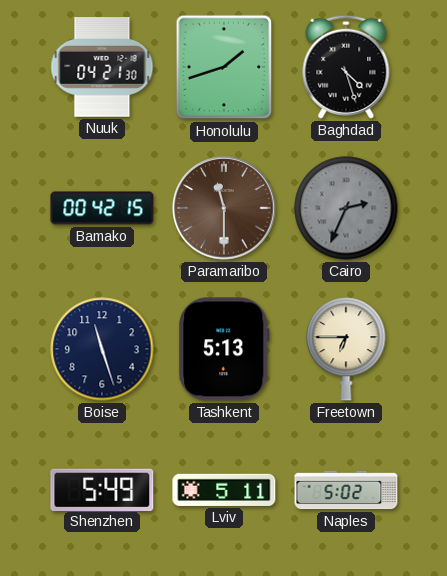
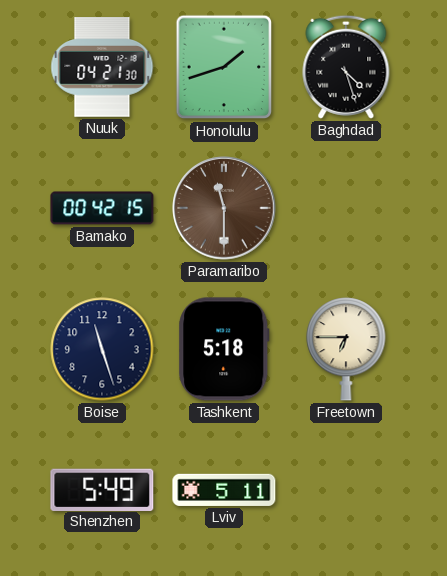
Cairo: 2:34 -> none
Tashkent: 5:13 -> 5:18
Naples: 5:02 -> none
